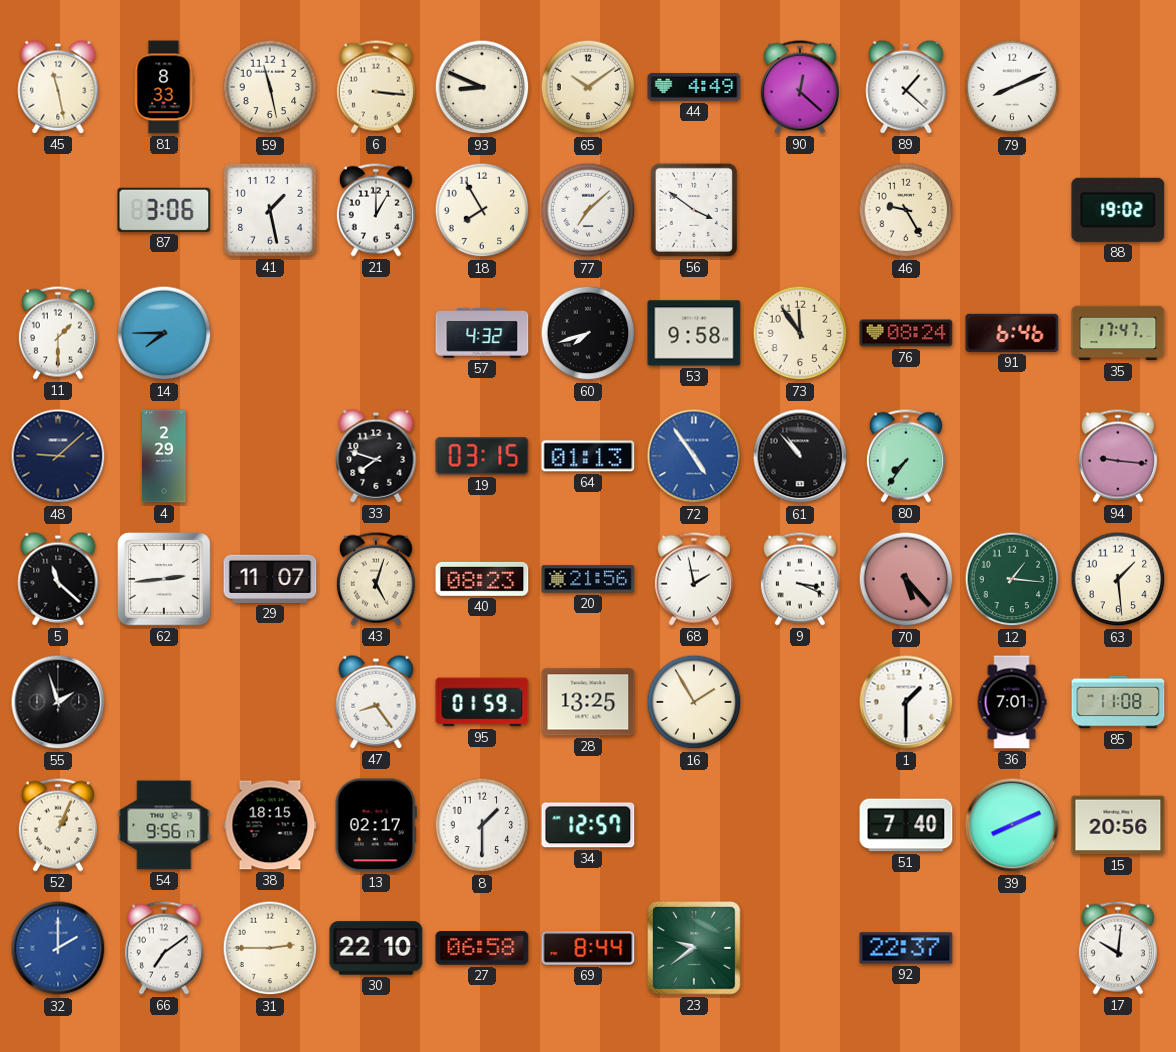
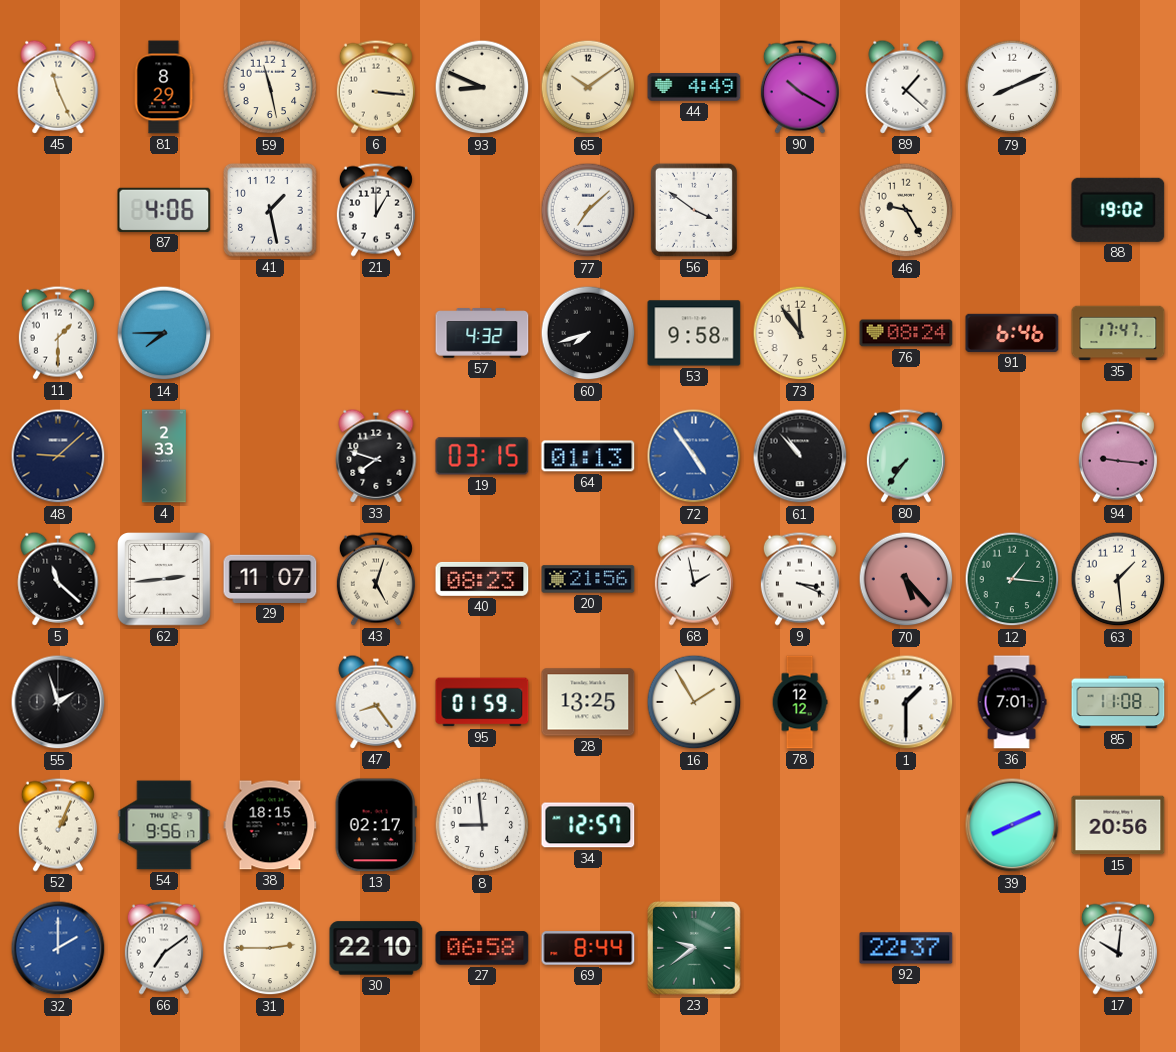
45: 11:28 -> 11:26
81: 8:33 -> 8:29
90: 12:22 -> 10:20
87: 3:06 -> 4:06
18: 7:55 -> none
4: 2:29 -> 2:33
78: none -> 12:12
8: 1:30 -> 8:59
51: 7:40 -> none
